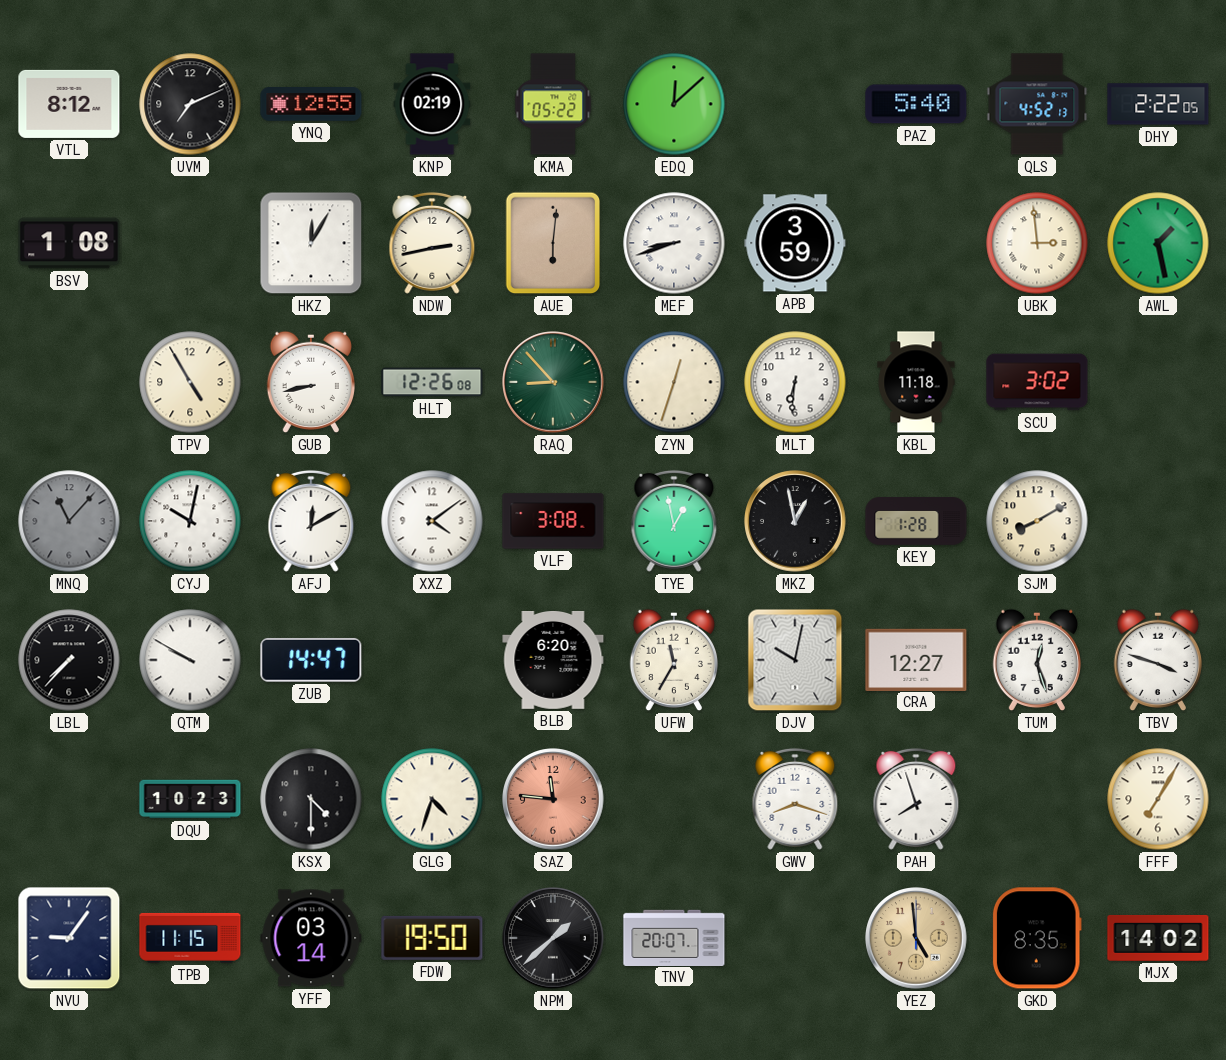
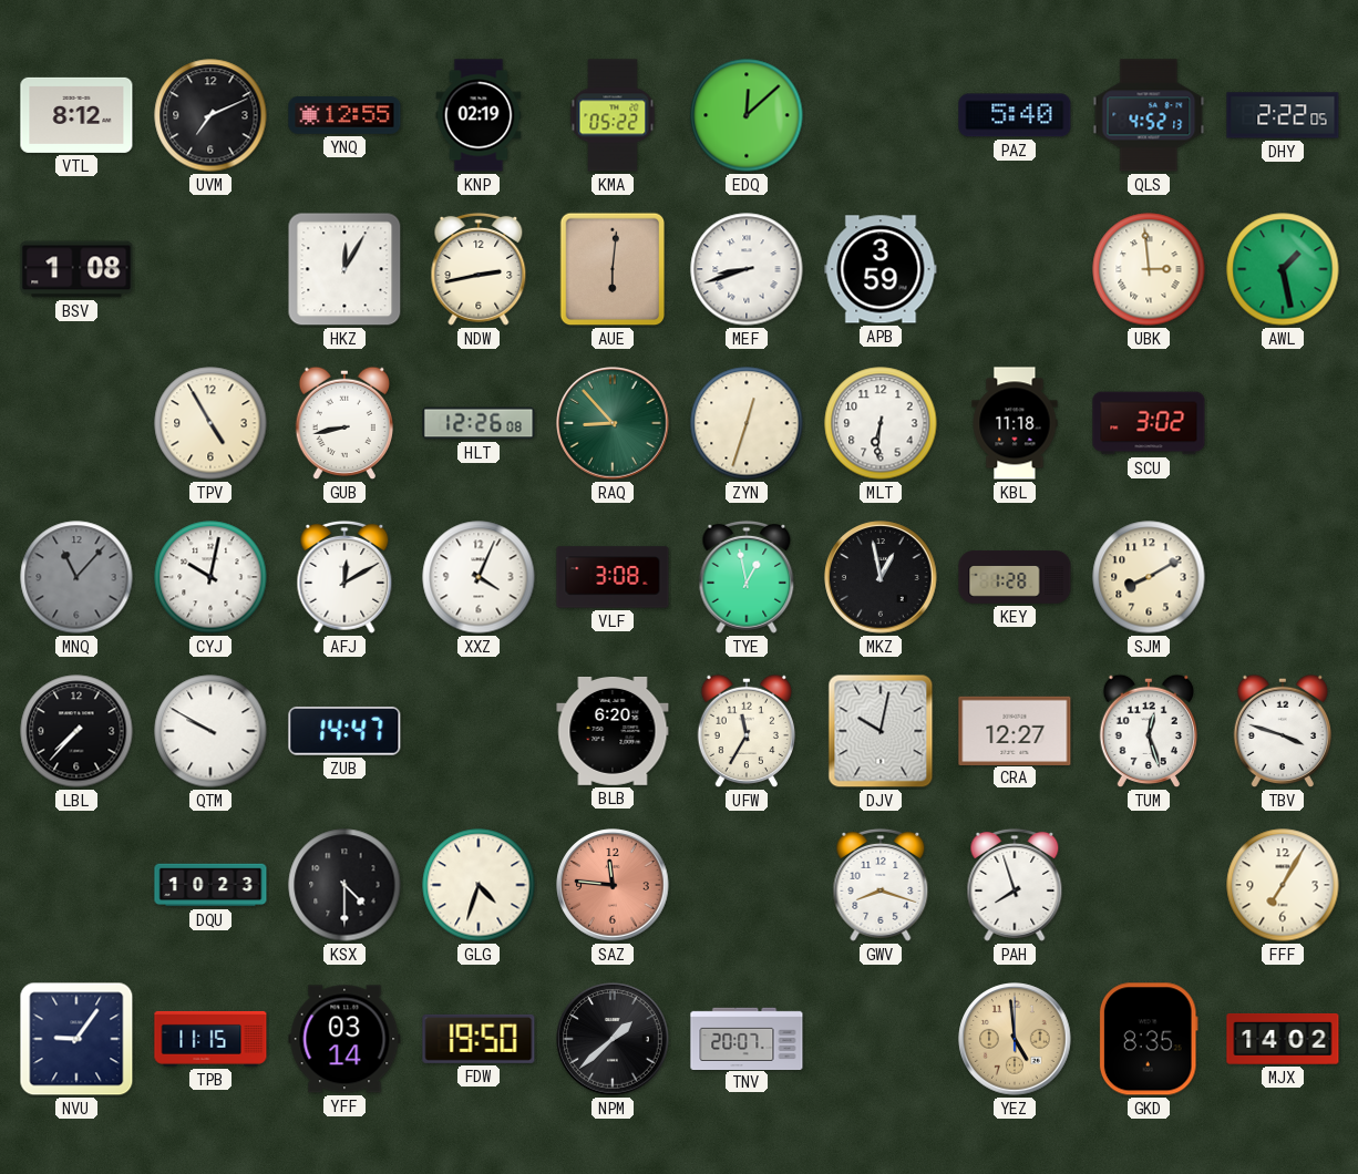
XXZ: 4:09 -> 4:04
